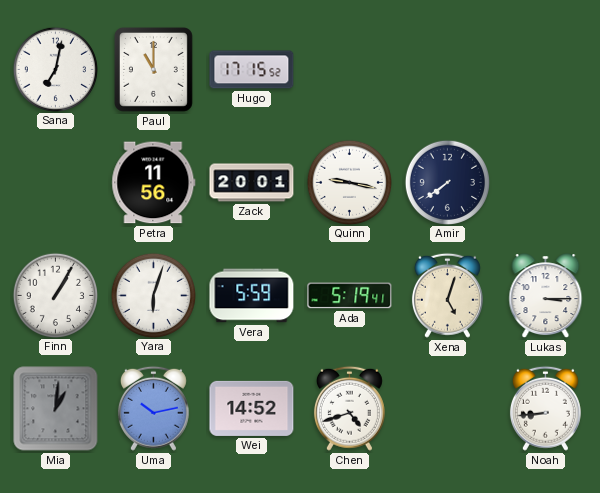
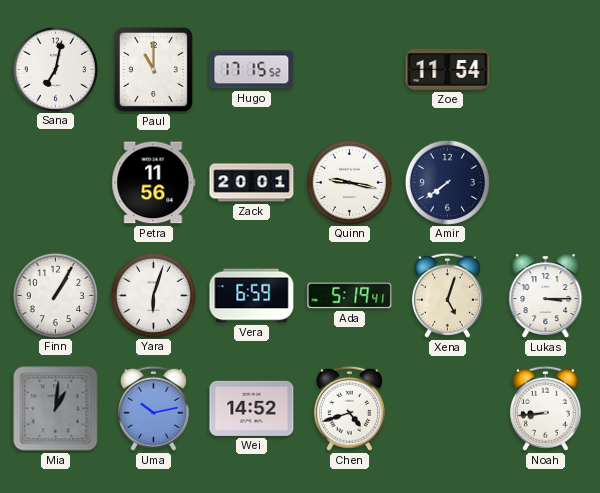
Zoe: none -> 11:54
Vera: 5:59 -> 6:59
